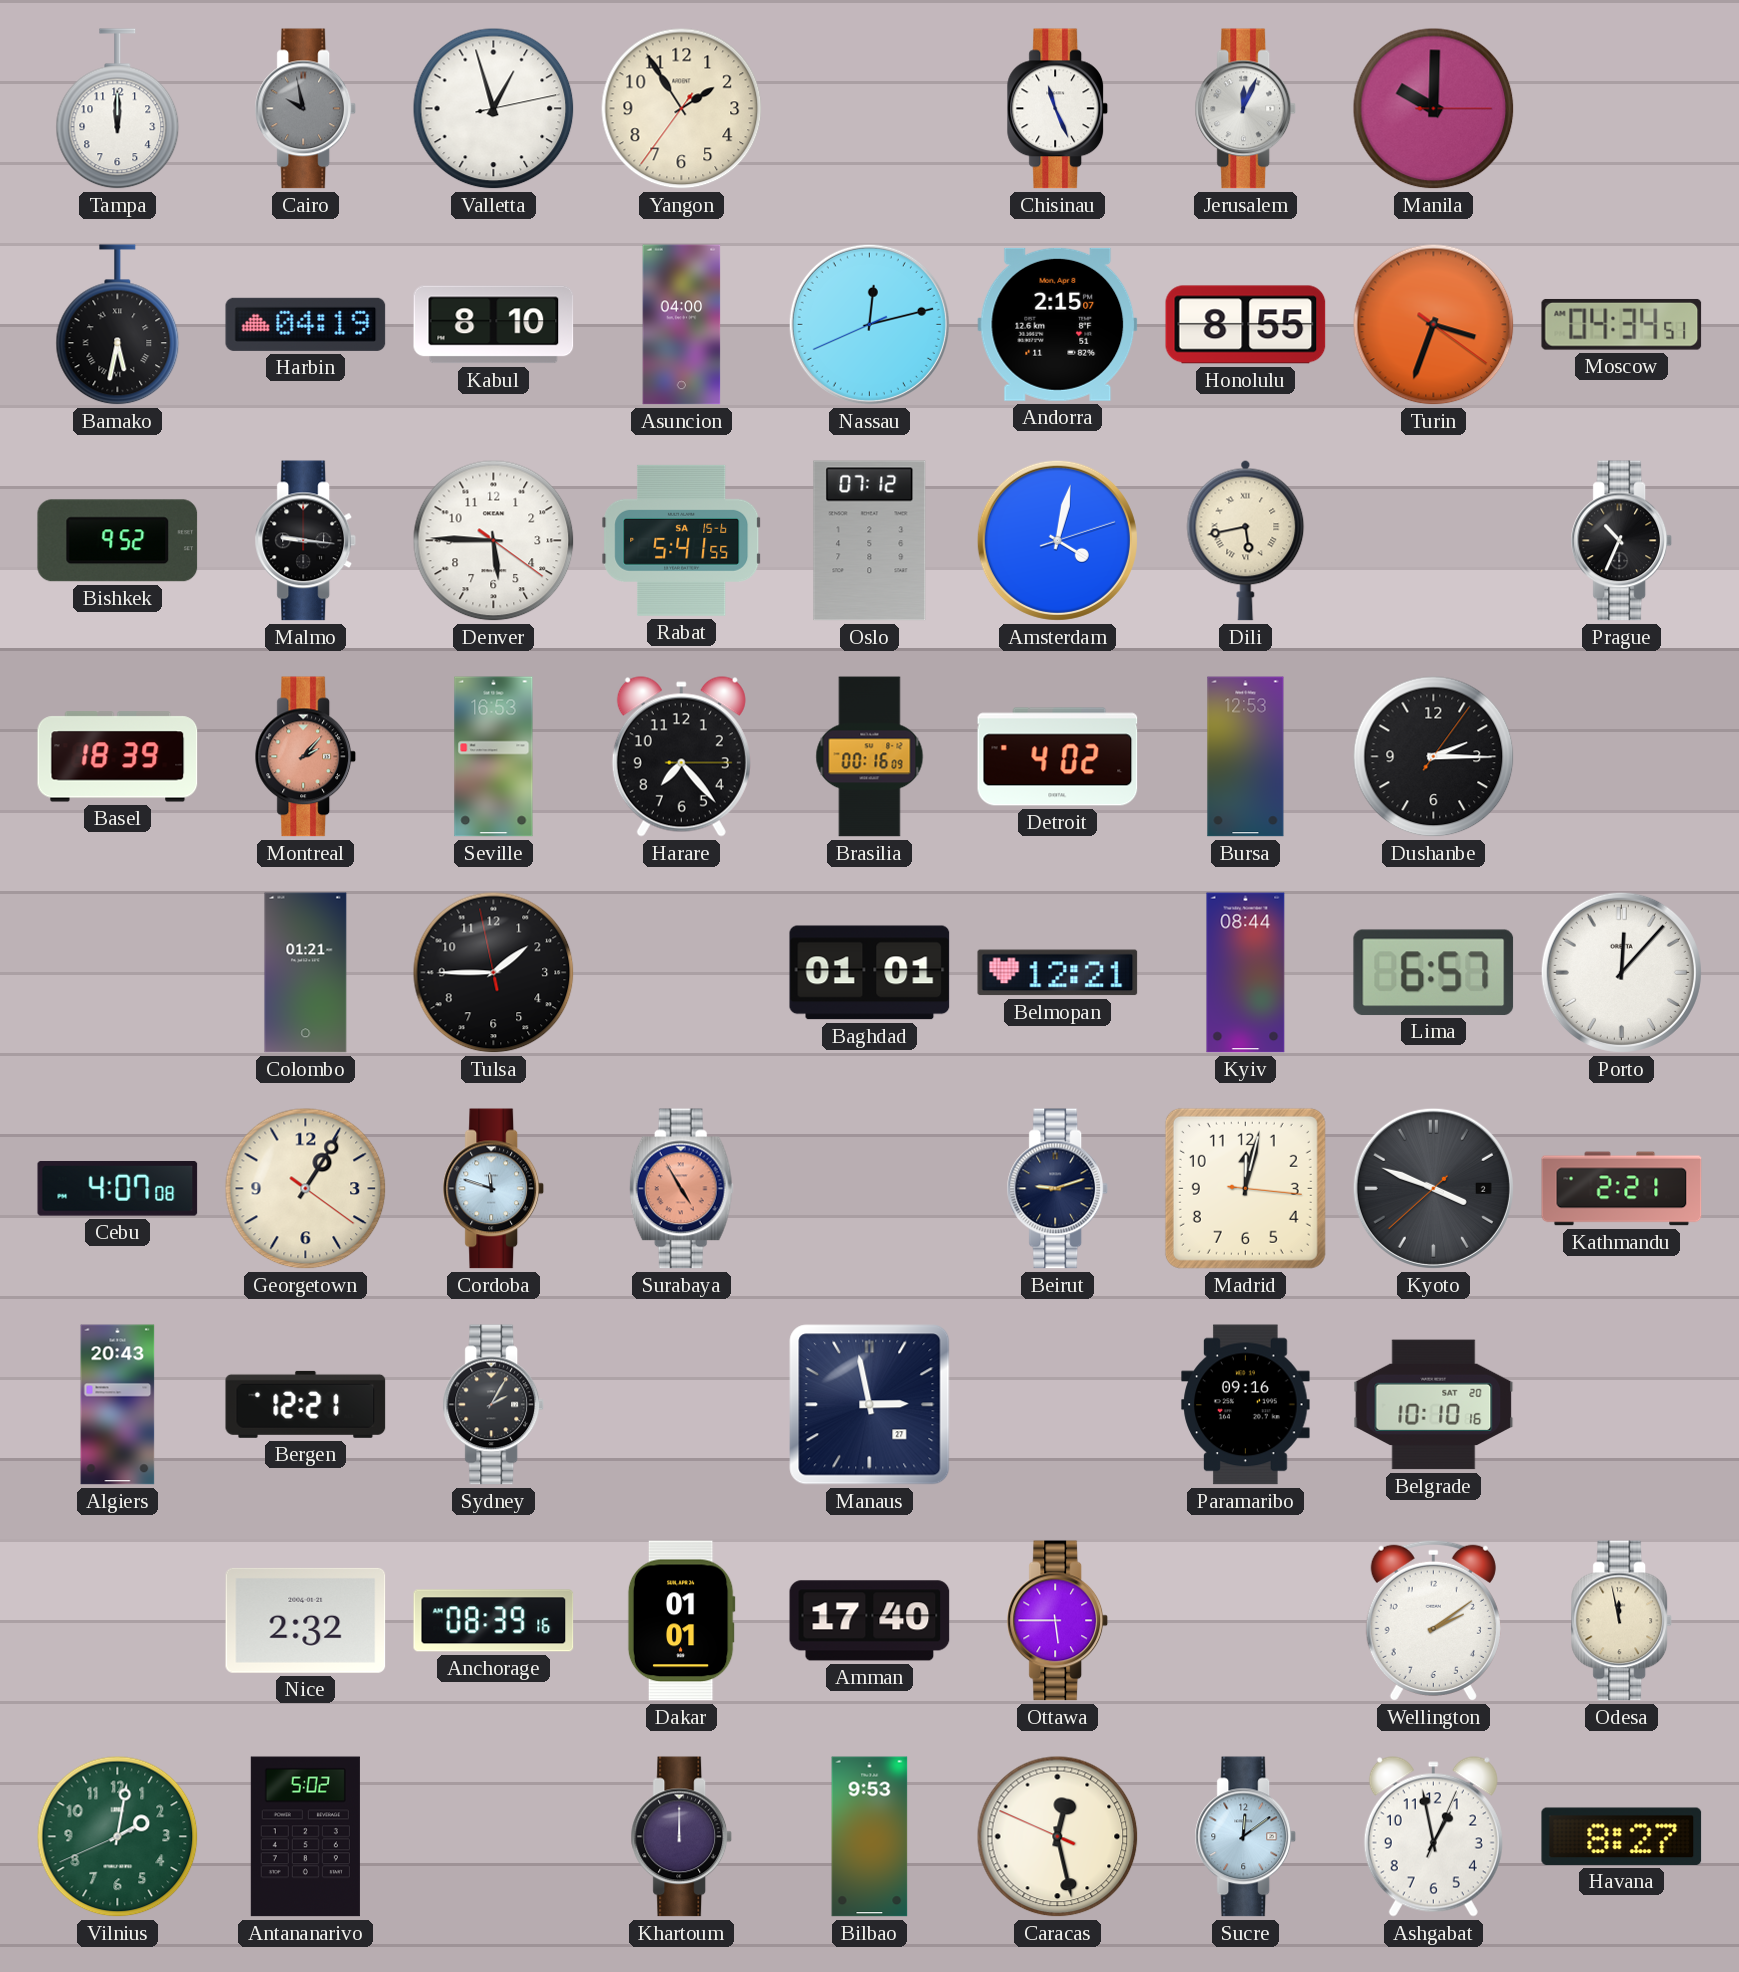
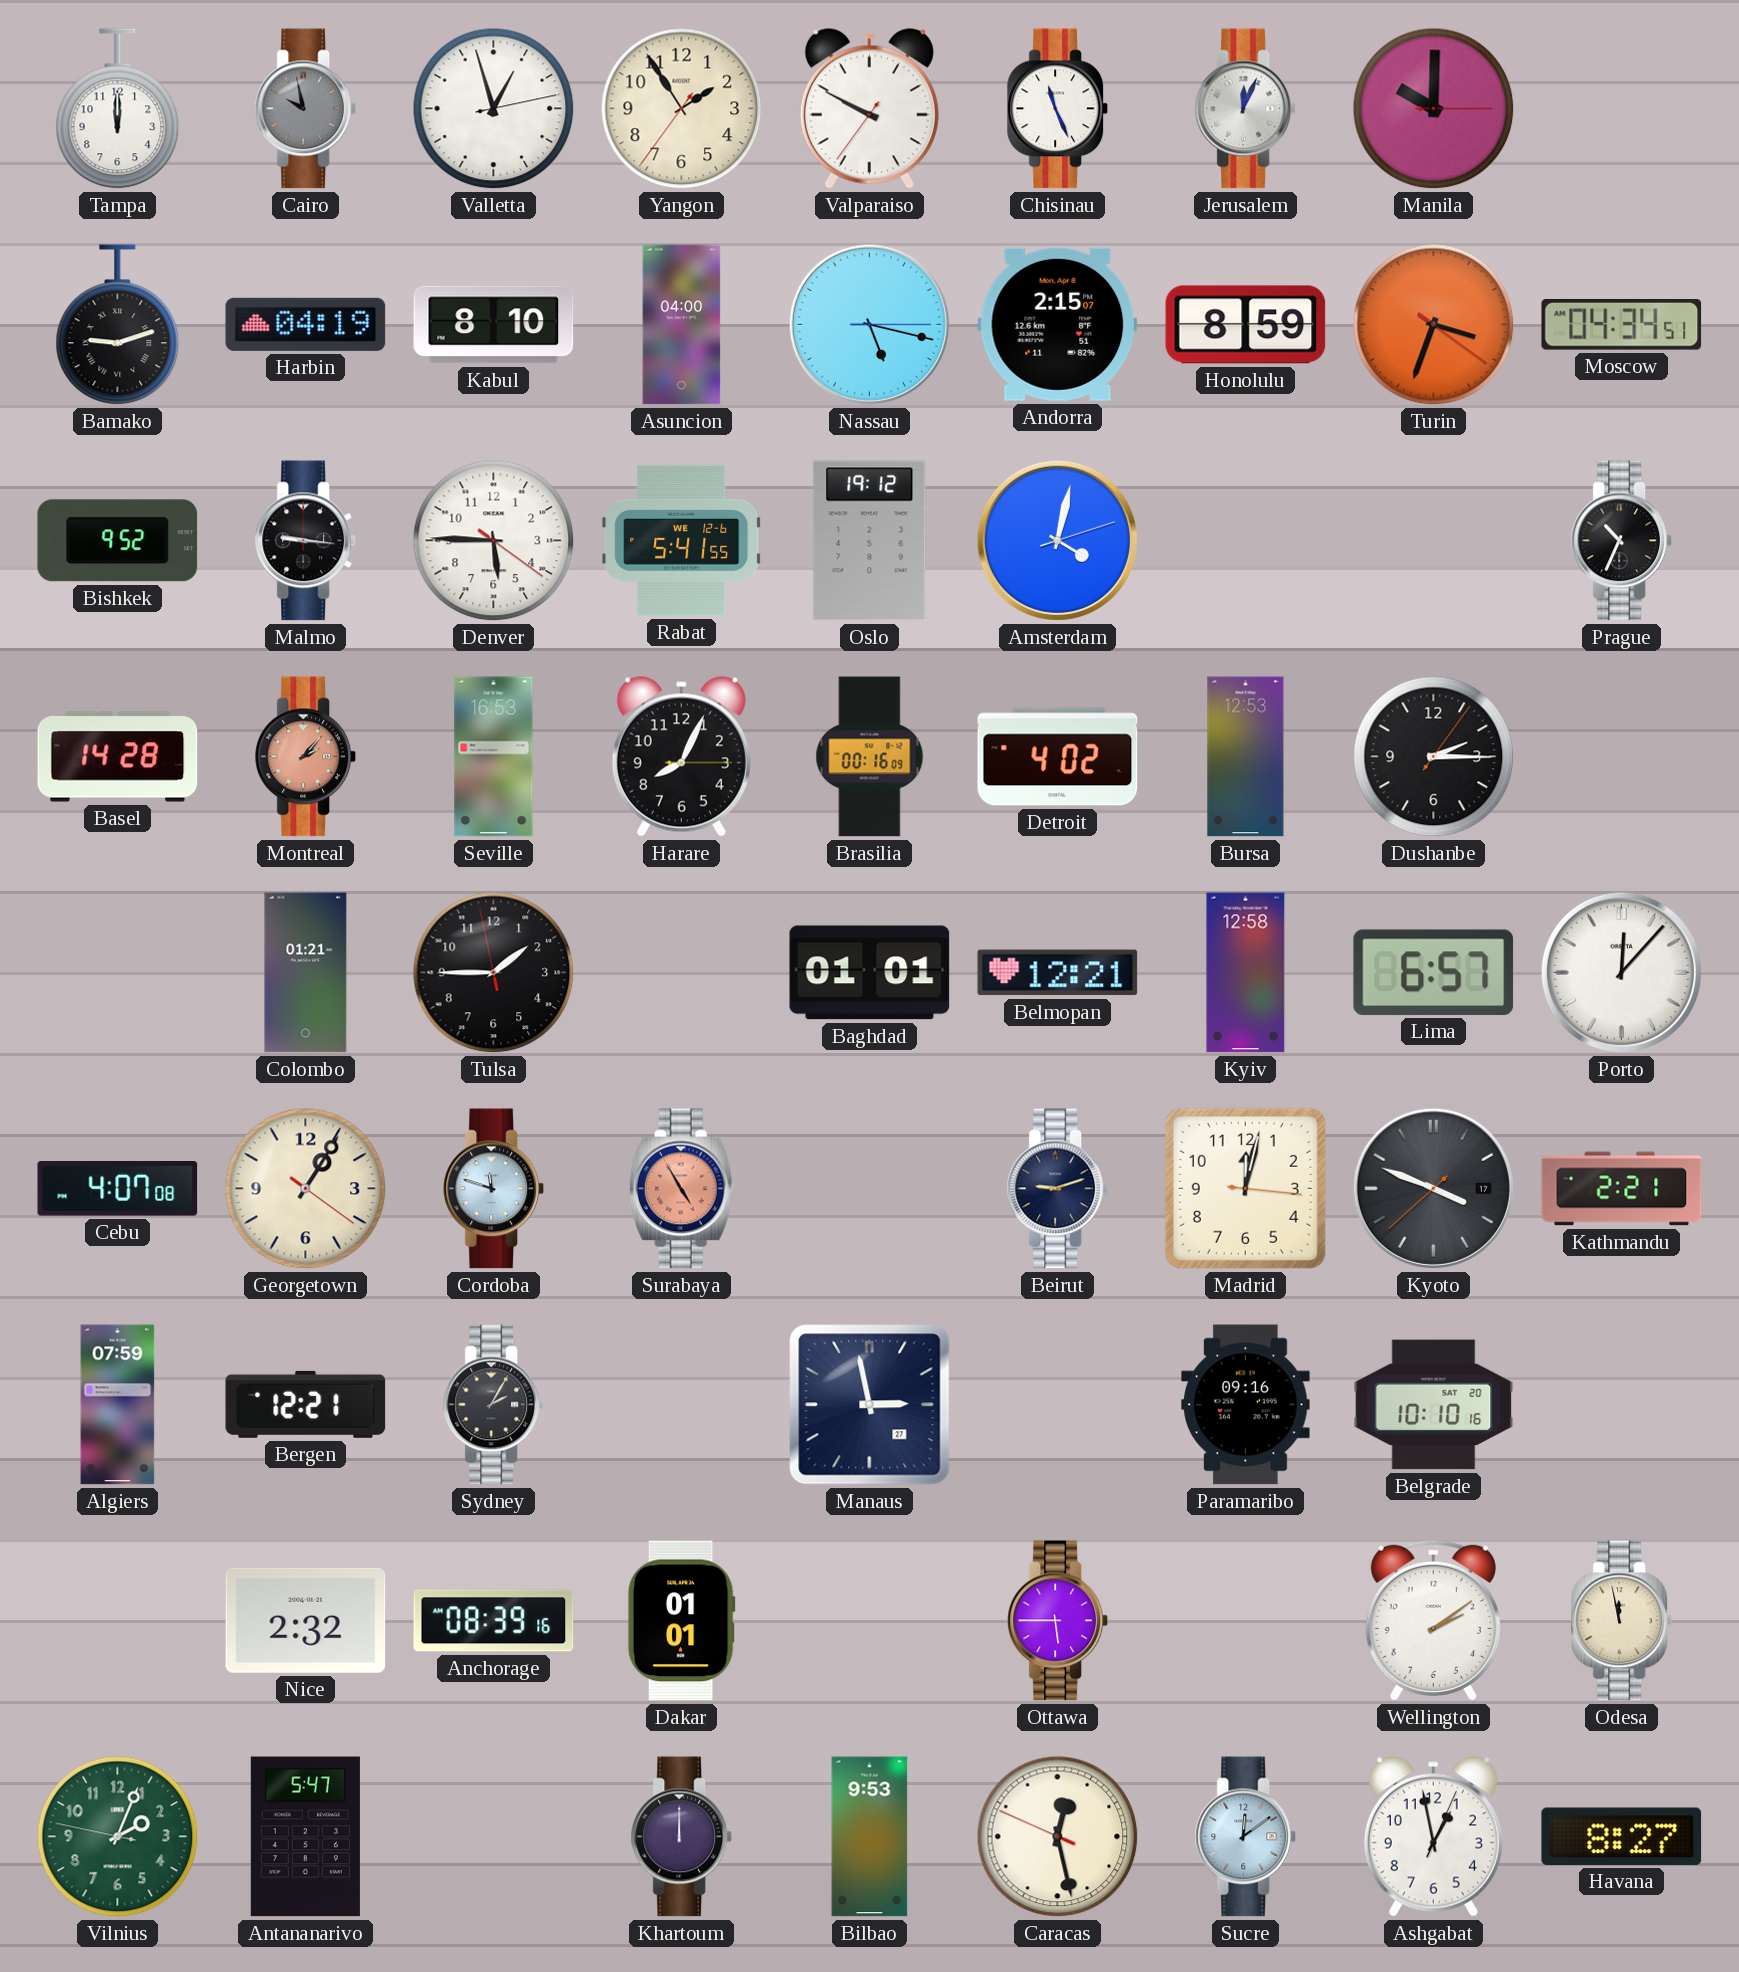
Valparaiso: none -> 9:49
Bamako: 5:32 -> 9:12
Nassau: 12:12 -> 5:17
Honolulu: 8:55 -> 8:59
Rabat date: SA 15-6 -> WE 12-6
Oslo: 07:12 -> 19:12
Dili: 5:43 -> none
Basel: 18:39 -> 14:28
Harare: 7:23 -> 8:04
Kyiv: 08:44 -> 12:58
Kyoto date: 2 -> 17
Algiers: 20:43 -> 07:59
Amman: 17:40 -> none
Vilnius: 2:01 -> 2:03
Antananarivo: 5:02 -> 5:47
